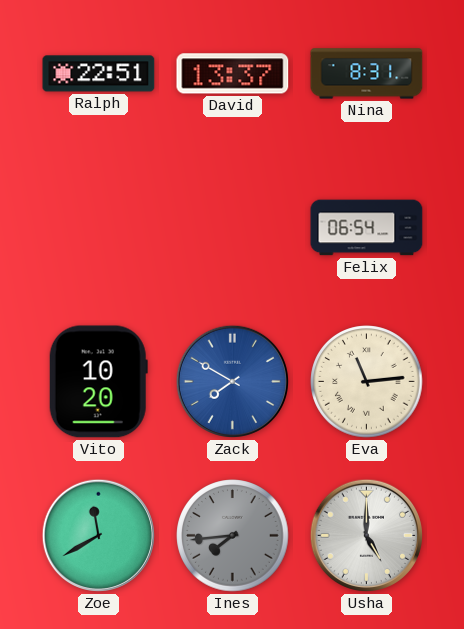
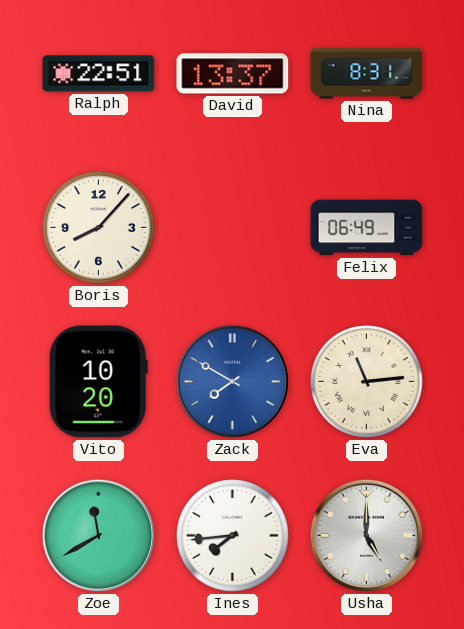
Boris: none -> 8:07
Felix: 06:54 -> 06:49
Ines dial: grey -> white
